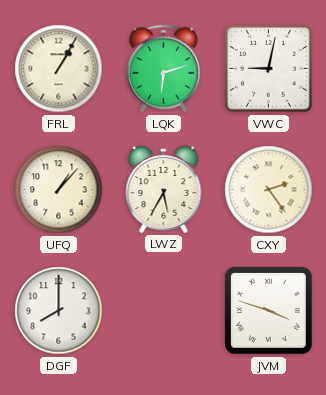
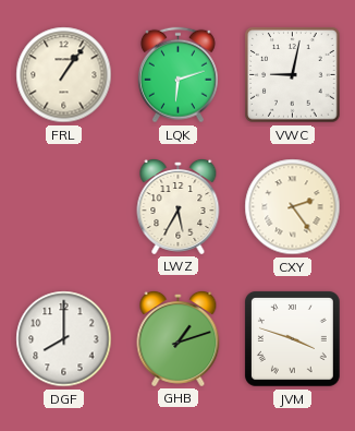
FRL: 1:05 -> 1:06
UFQ: 1:07 -> none
GHB: none -> 1:12
